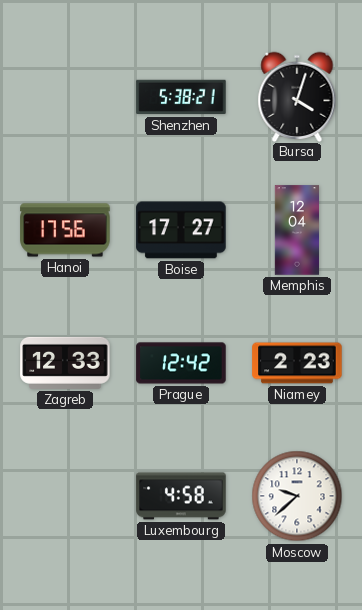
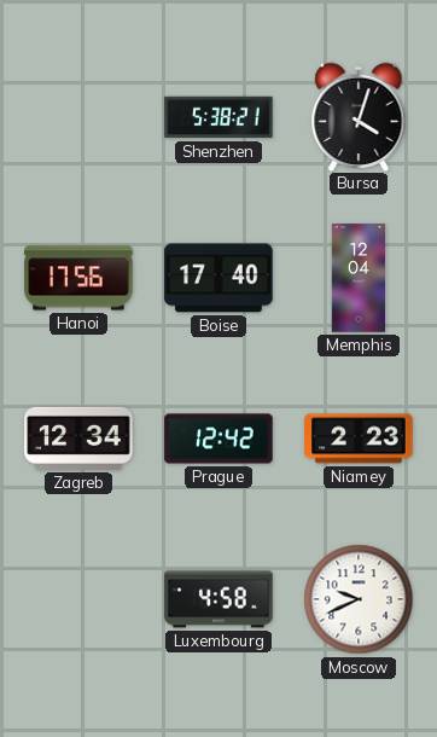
Boise: 17:27 -> 17:40
Zagreb: 12:33 -> 12:34
Moscow: 9:38 -> 9:41
